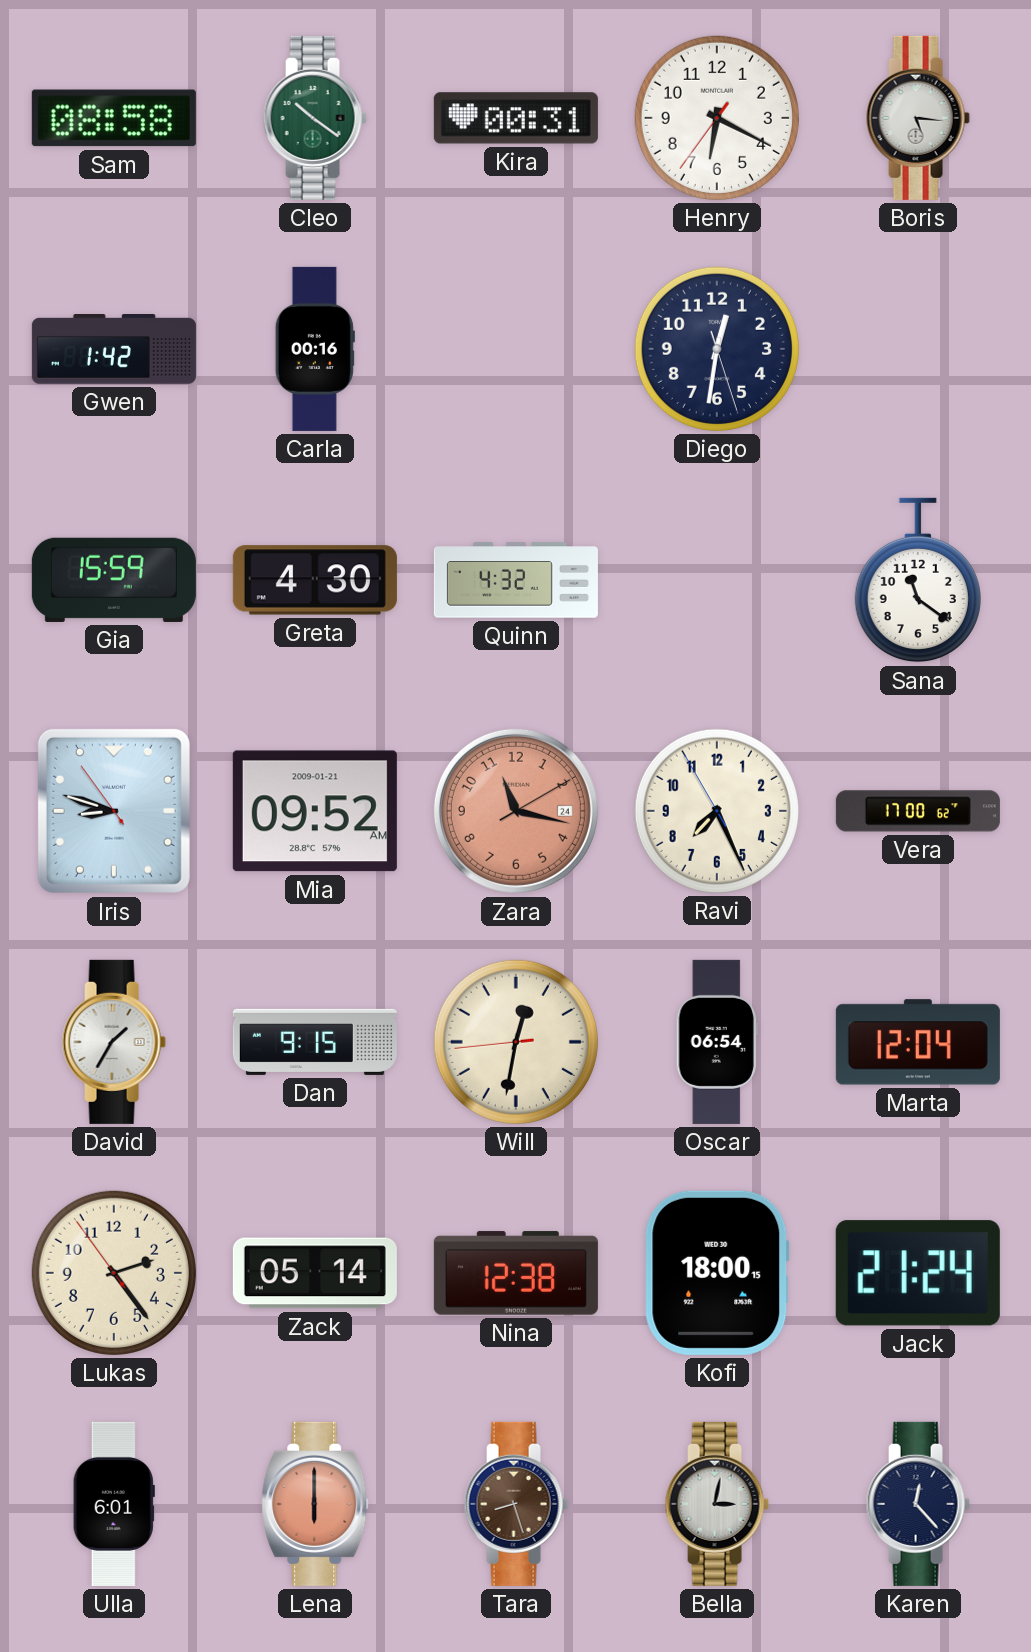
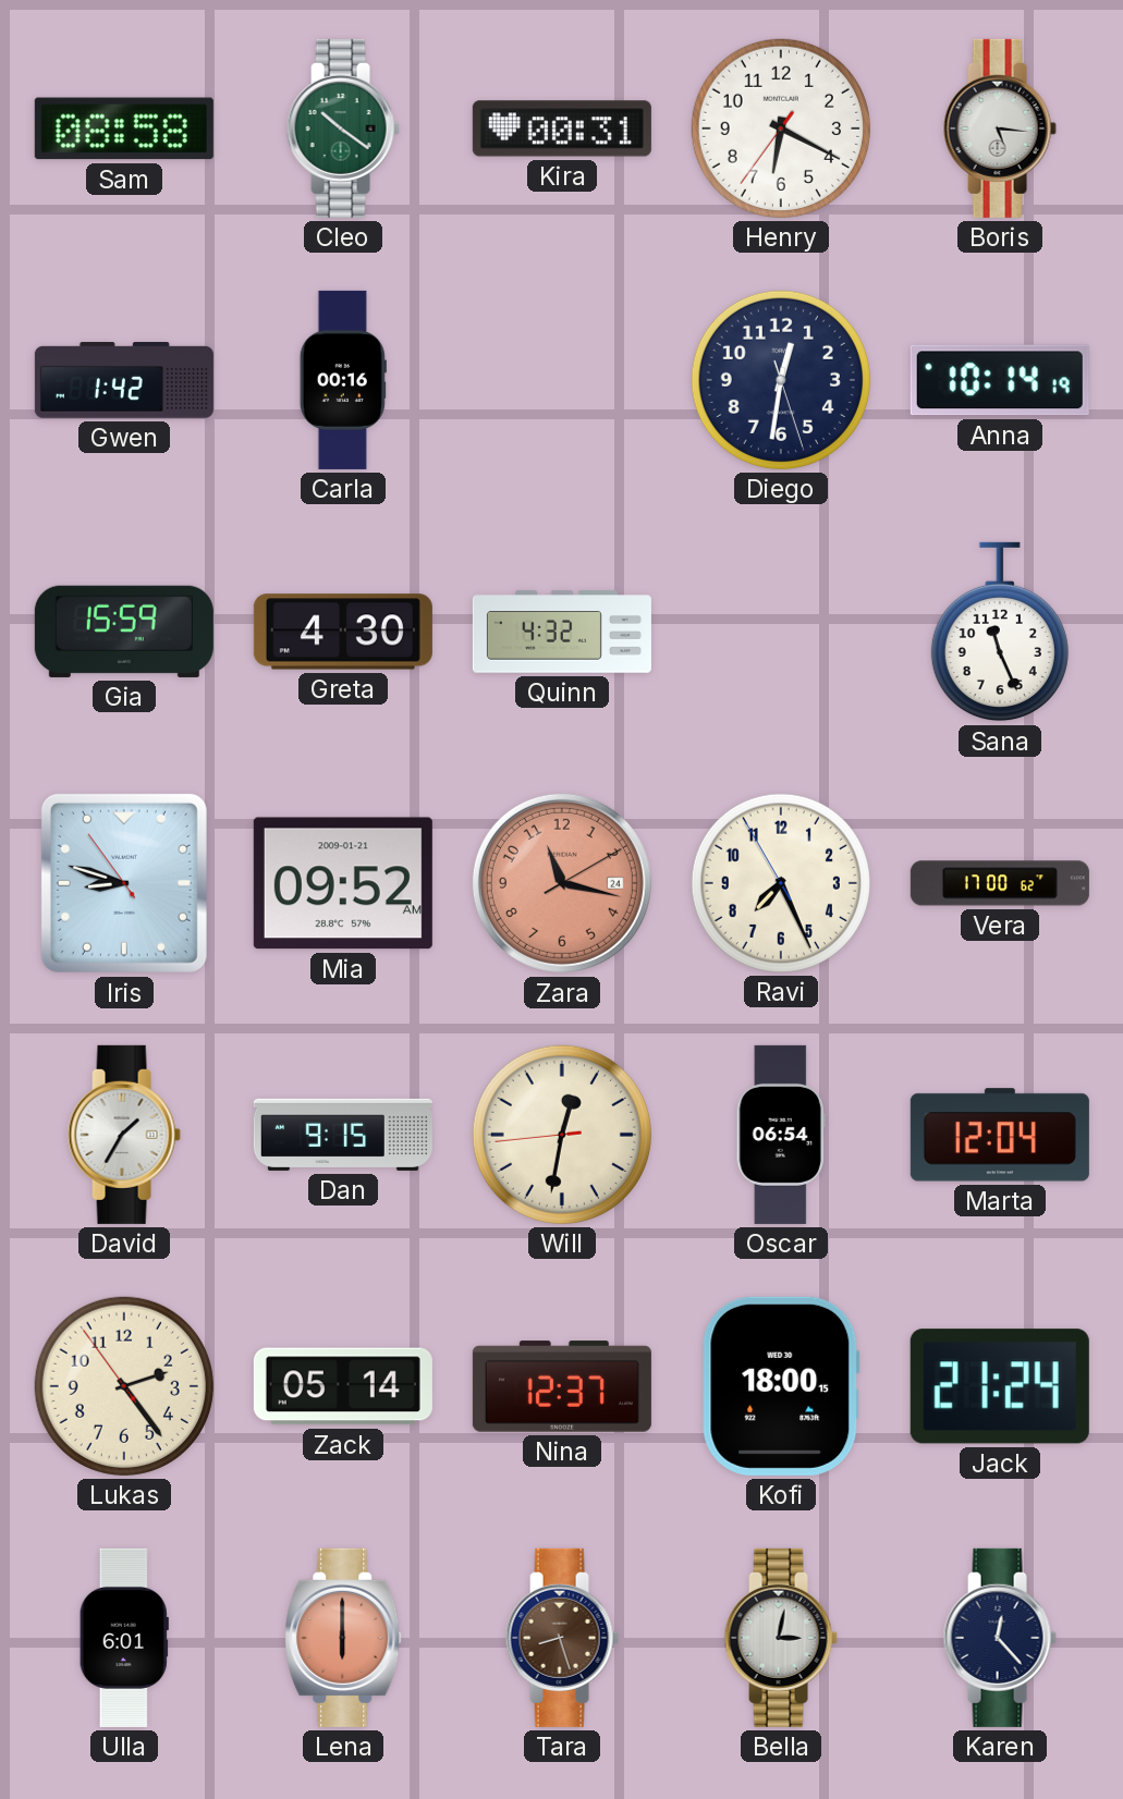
Anna: none -> 10:14
Sana: 11:21 -> 11:26
Nina: 12:38 -> 12:37
